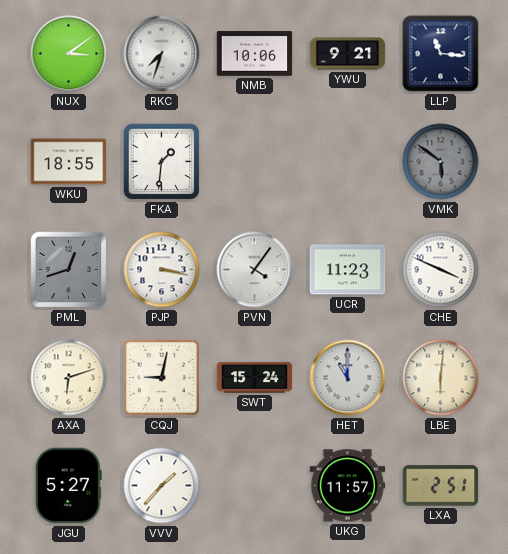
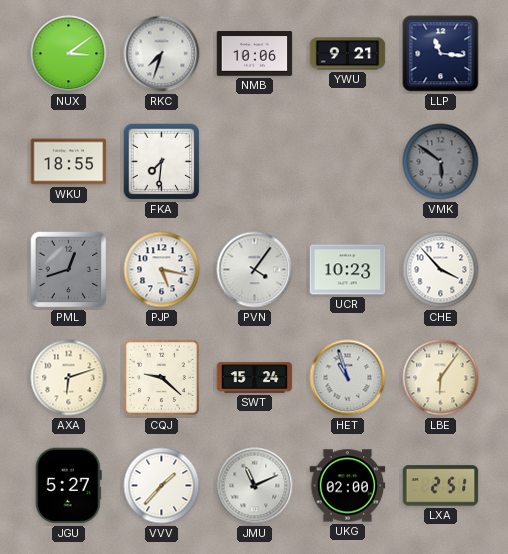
FKA: 1:31 -> 7:31
PJP: 3:17 -> 5:17
UCR: 11:23 -> 10:23
CHE: 3:49 -> 3:53
CQJ: 9:02 -> 9:22
HET: 11:00 -> 10:57
LBE: 6:01 -> 6:06
JMU: none -> 11:11
UKG: 11:57 -> 02:00
